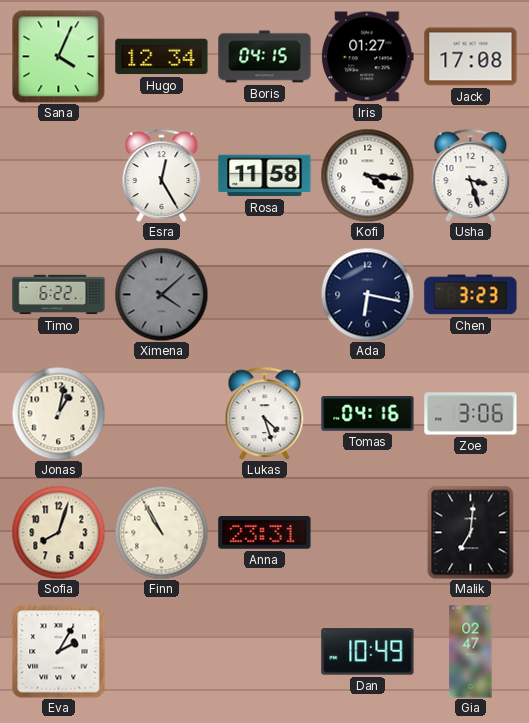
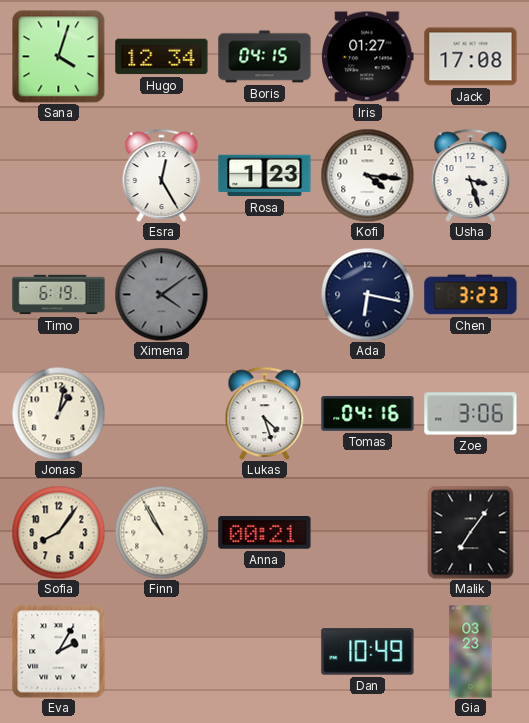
Sana: 4:04 -> 4:03
Rosa: 11:58 -> 1:23
Timo: 6:22 -> 6:19
Ximena: 4:08 -> 4:09
Sofia: 8:03 -> 8:06
Anna: 23:31 -> 00:21
Malik: 7:01 -> 7:06
Gia: 02:47 -> 03:23
